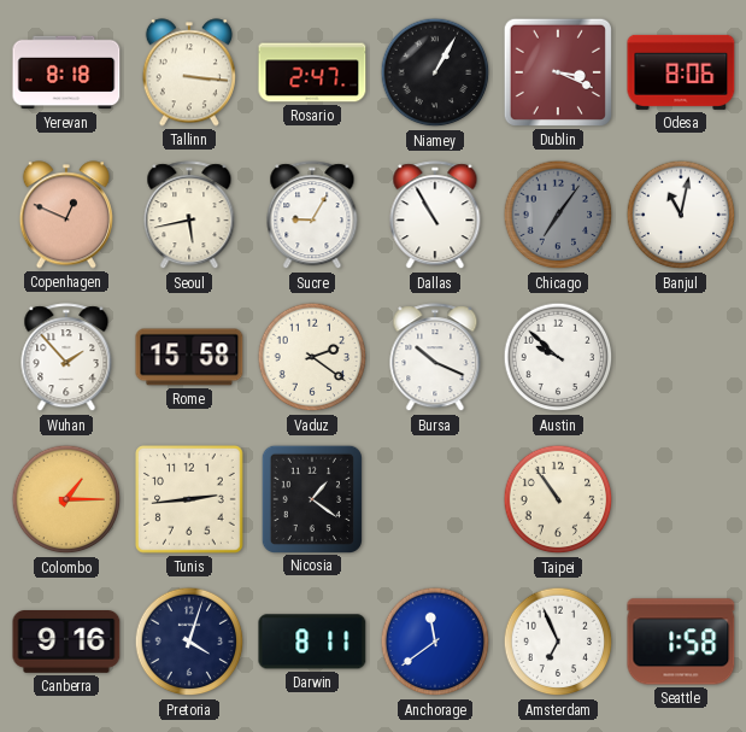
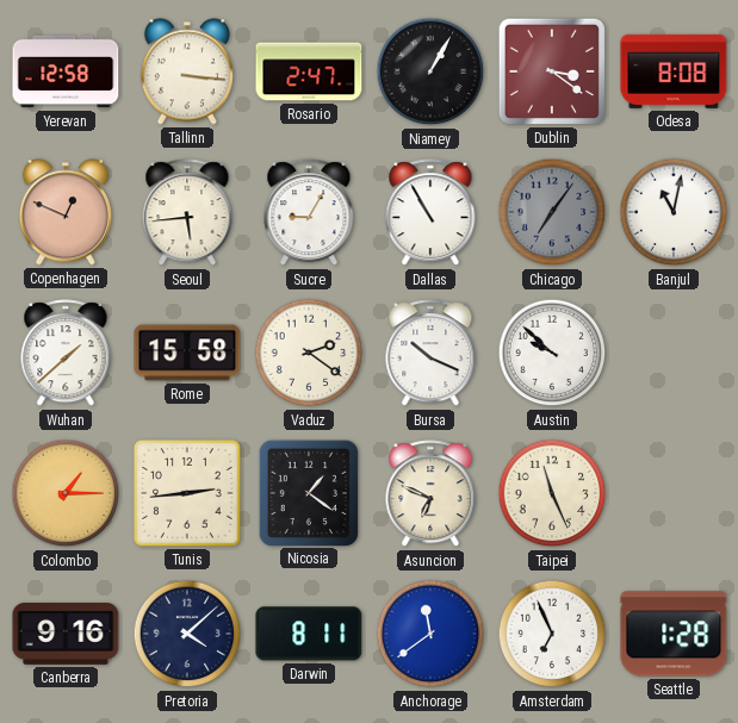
Yerevan: 8:18 -> 12:58
Dublin: 3:19 -> 3:21
Odesa: 8:06 -> 8:08
Seoul: 5:43 -> 5:44
Wuhan: 1:53 -> 1:38
Asuncion: none -> 6:49
Taipei: 10:54 -> 11:26
Pretoria: 4:03 -> 4:08
Seattle: 1:58 -> 1:28
